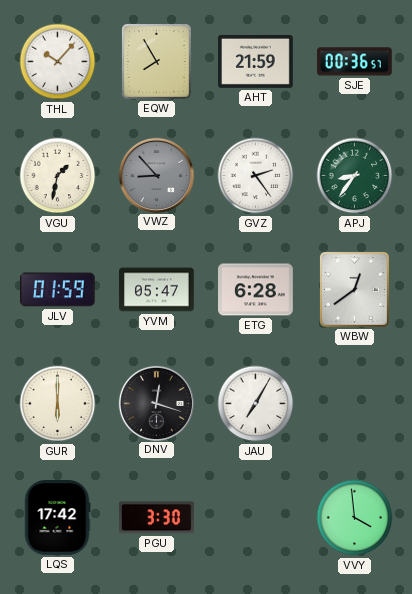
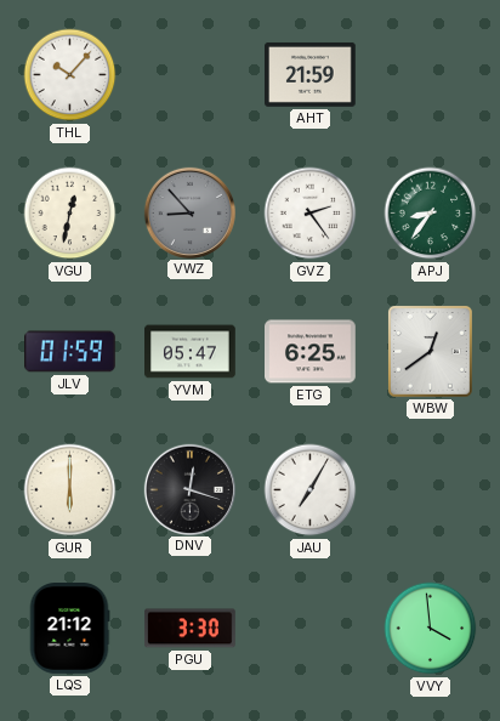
EQW: 7:55 -> none
SJE: 00:36 -> none
VGU: 1:32 -> 12:32
ETG: 6:28 -> 6:25
LQS: 17:42 -> 21:12
